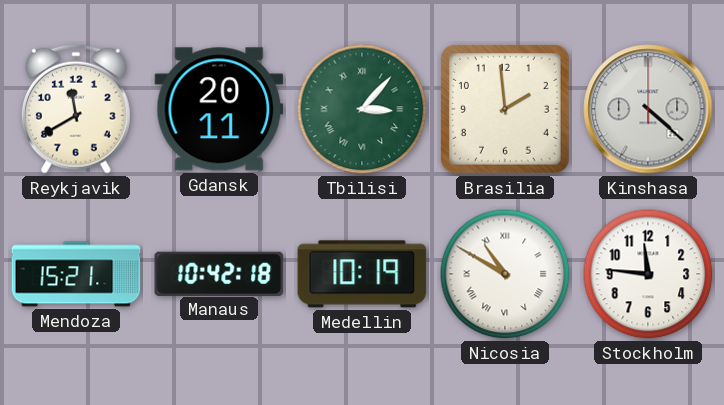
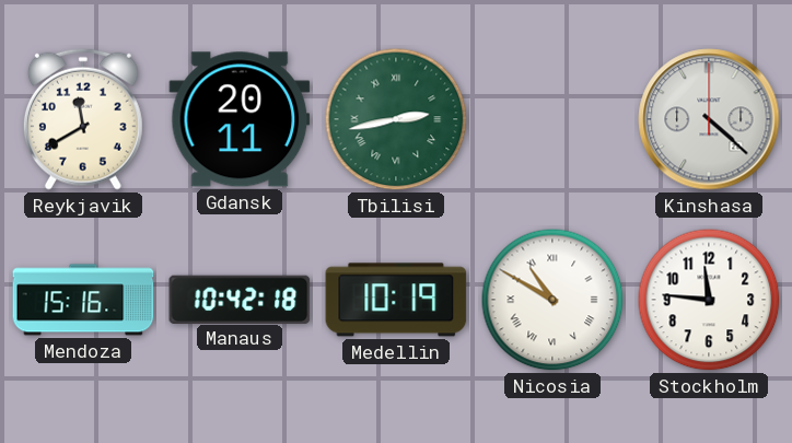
Tbilisi: 3:07 -> 2:43
Brasilia: 1:59 -> none
Mendoza: 15:21 -> 15:16
